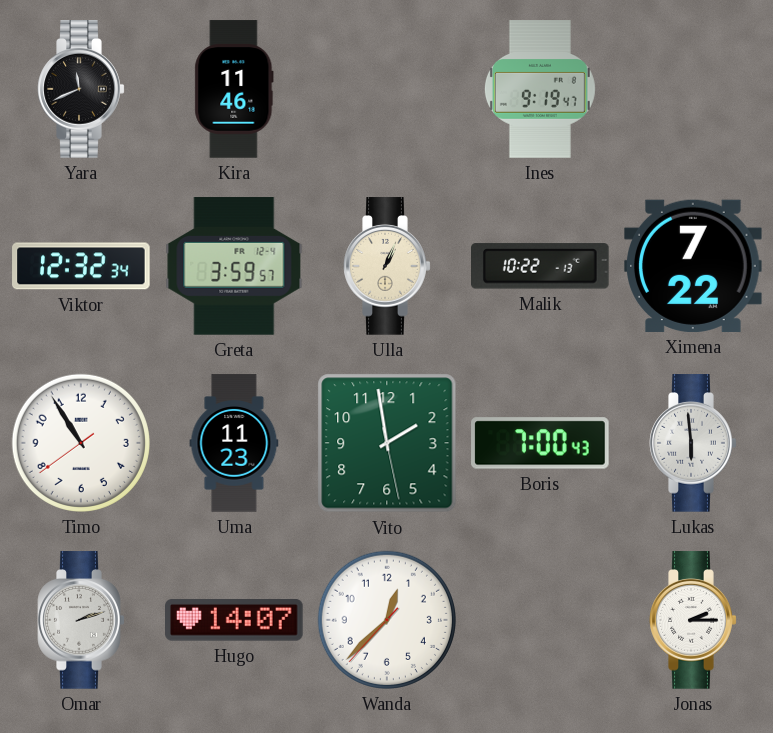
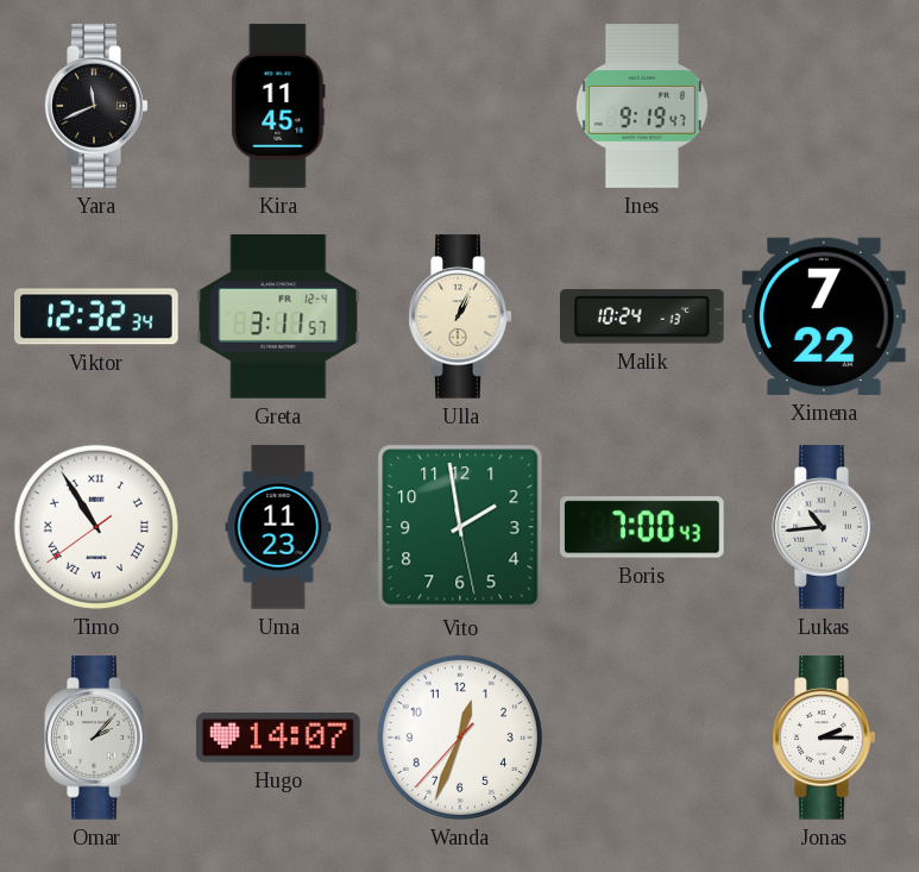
Kira: 11:46 -> 11:45
Greta: 3:59 -> 3:11
Malik: 10:22 -> 10:24
Timo numerals: Arabic -> Roman
Lukas: 5:59 -> 10:44
Omar: 2:12 -> 2:07
Wanda: 12:37 -> 12:33
